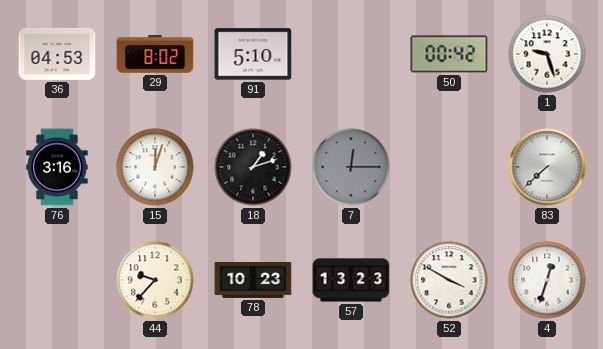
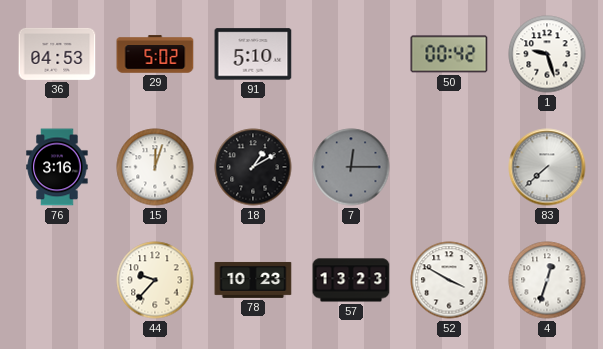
29: 8:02 -> 5:02
18: 1:12 -> 1:10
